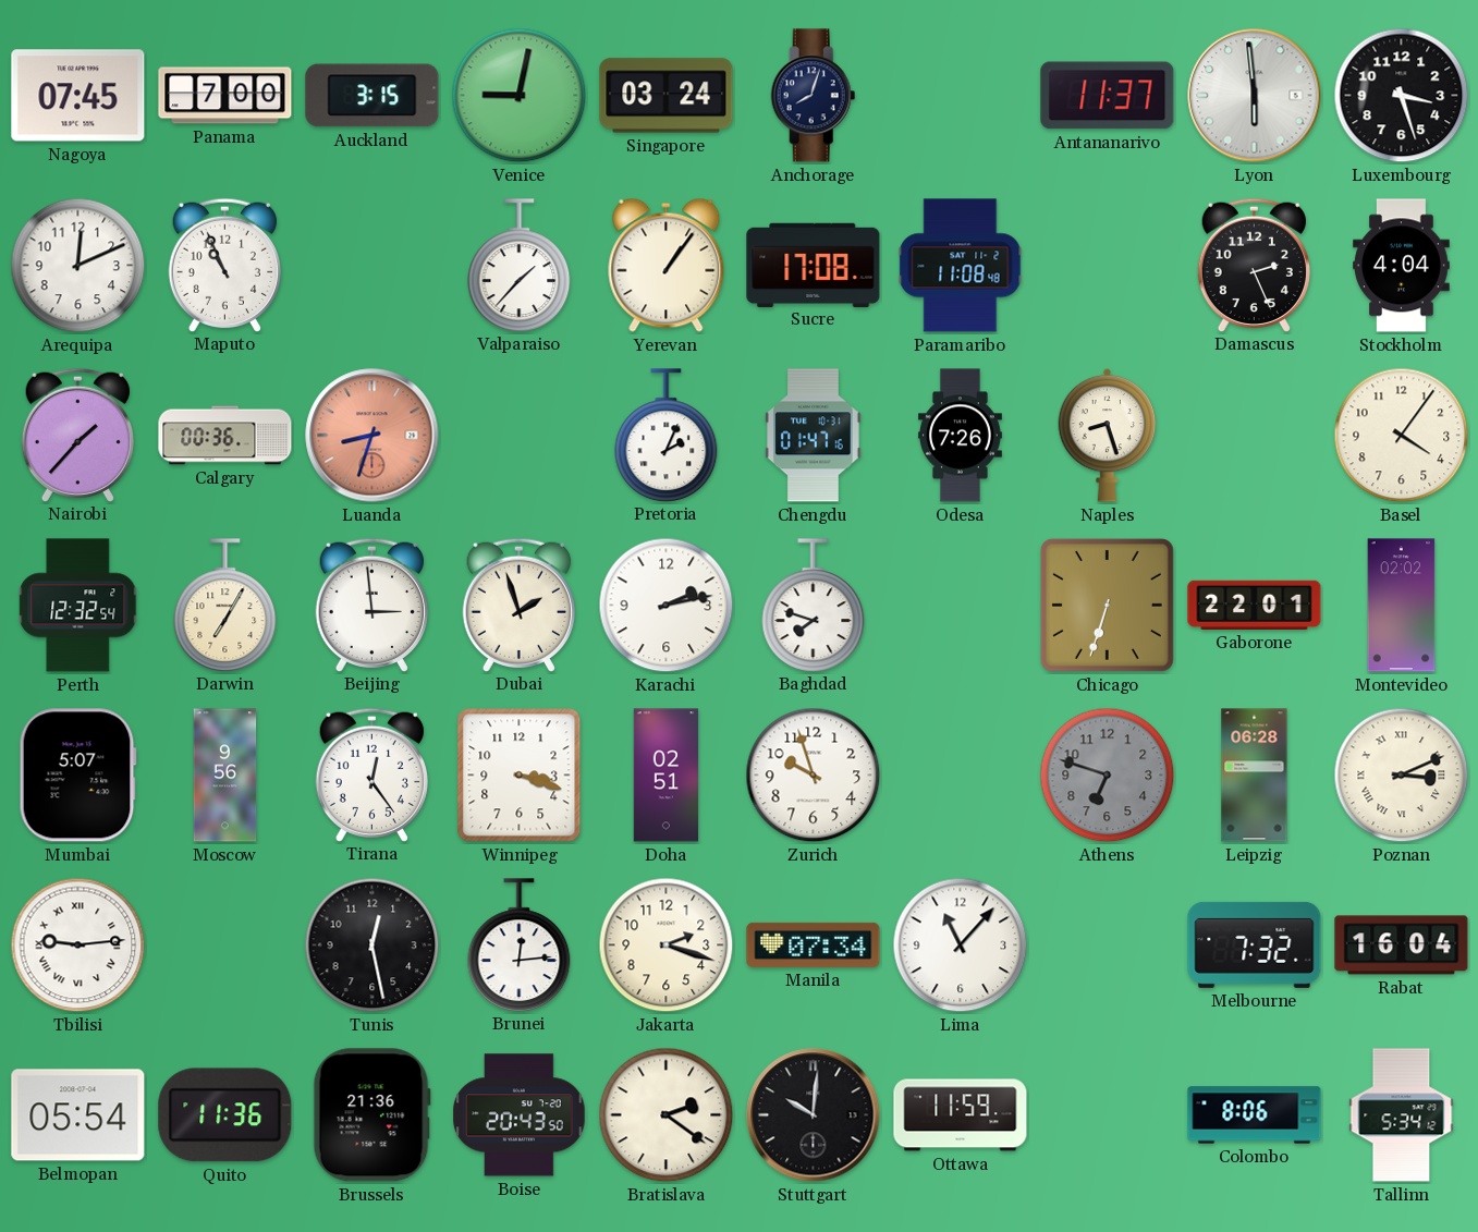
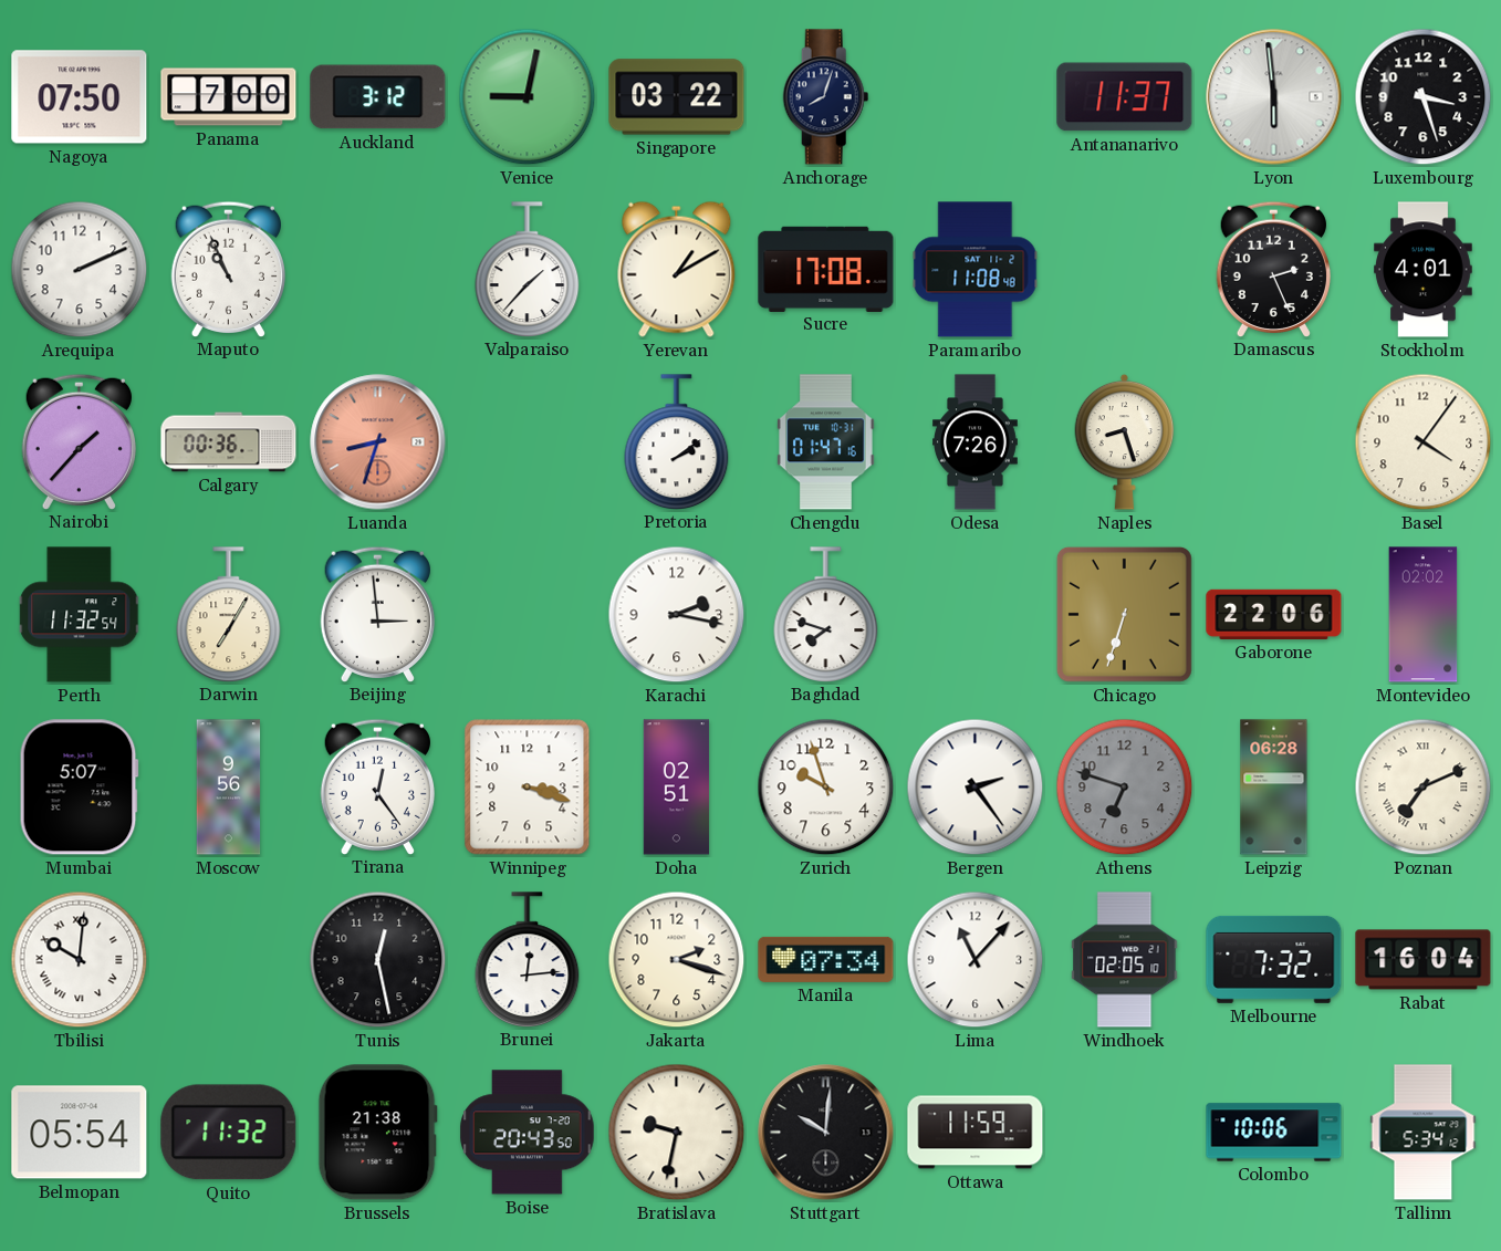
Nagoya: 07:45 -> 07:50
Auckland: 3:15 -> 3:12
Singapore: 03:24 -> 03:22
Arequipa: 12:11 -> 2:11
Yerevan: 1:06 -> 1:10
Stockholm: 4:04 -> 4:01
Pretoria: 2:04 -> 2:09
Perth: 12:32 -> 11:32
Dubai: 1:57 -> none
Karachi: 2:13 -> 2:17
Gaborone: 22:01 -> 22:06
Bergen: none -> 2:24
Poznan: 3:11 -> 7:11
Tbilisi: 9:14 -> 10:01
Windhoek: none -> 02:05
Quito: 11:36 -> 11:32
Brussels: 21:36 -> 21:38
Bratislava: 2:21 -> 9:32
Colombo: 8:06 -> 10:06
